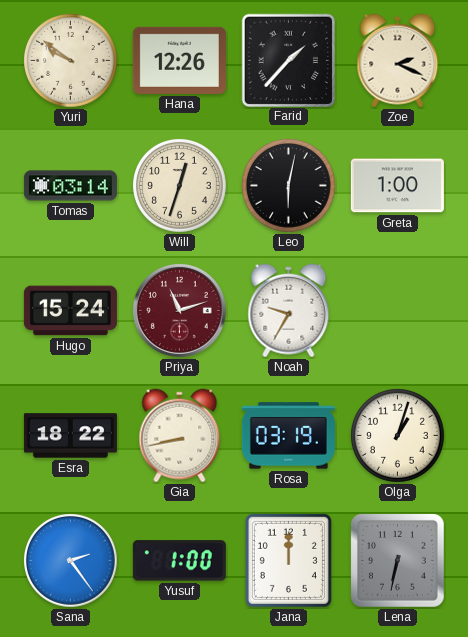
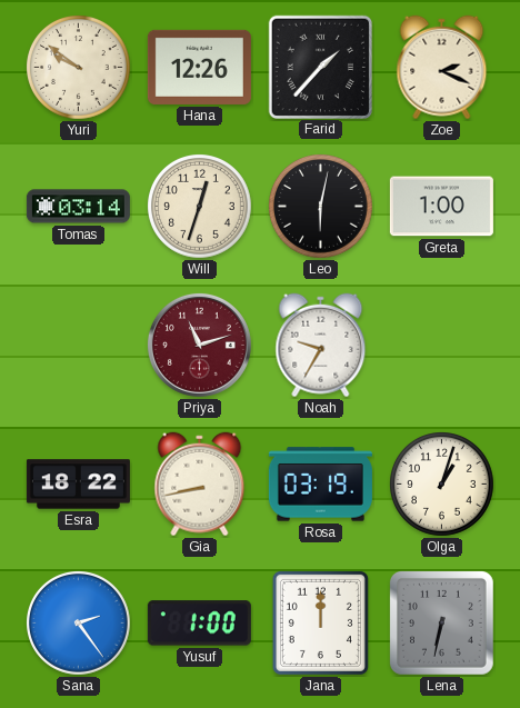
Hugo: 15:24 -> none
